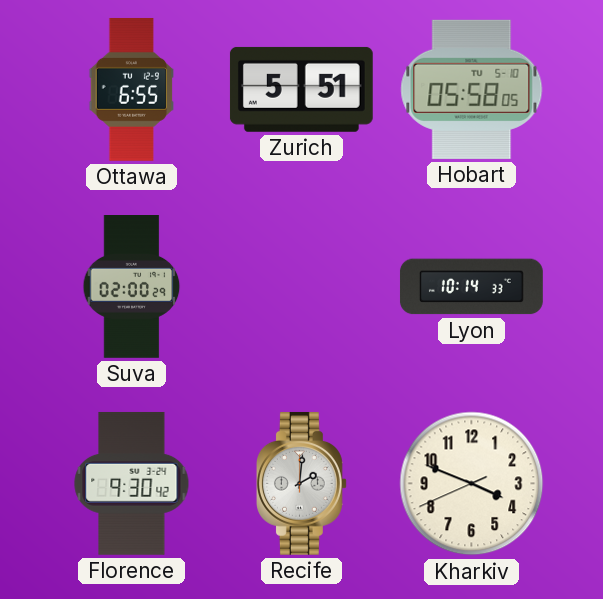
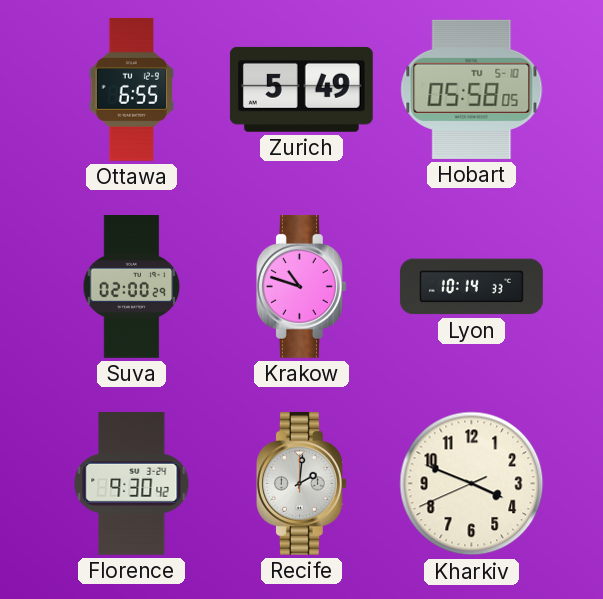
Zurich: 5:51 -> 5:49
Krakow: none -> 10:48
